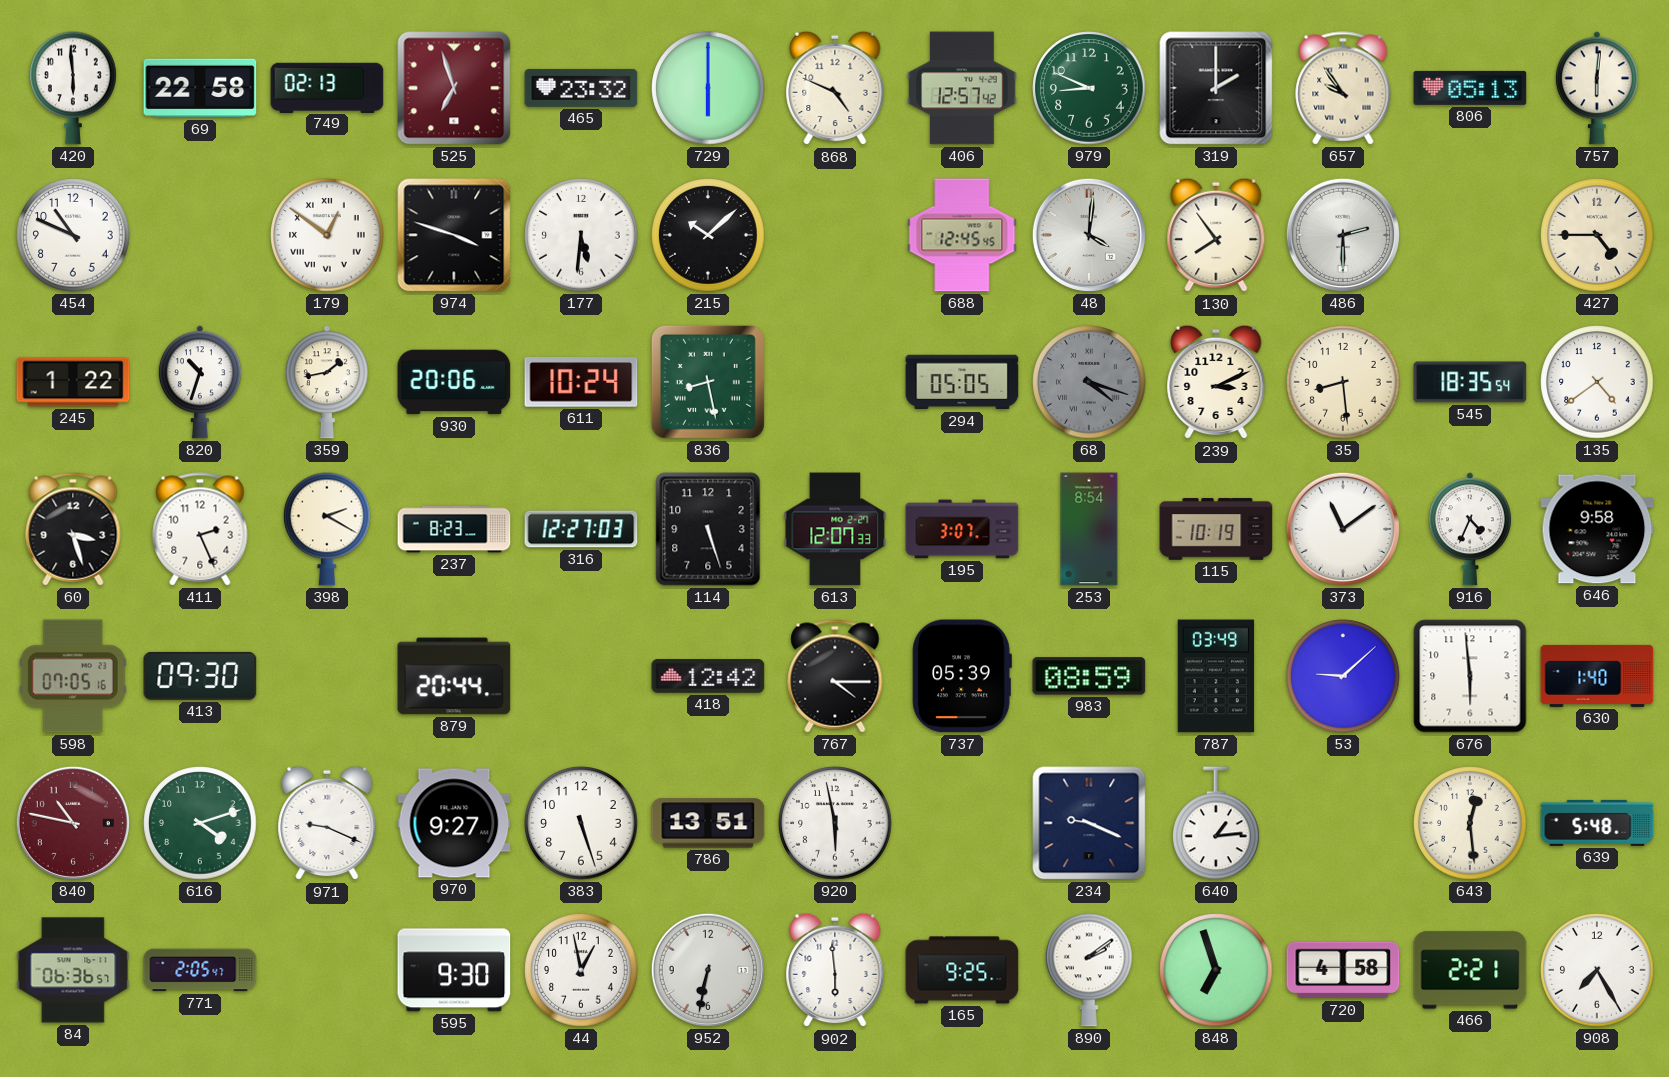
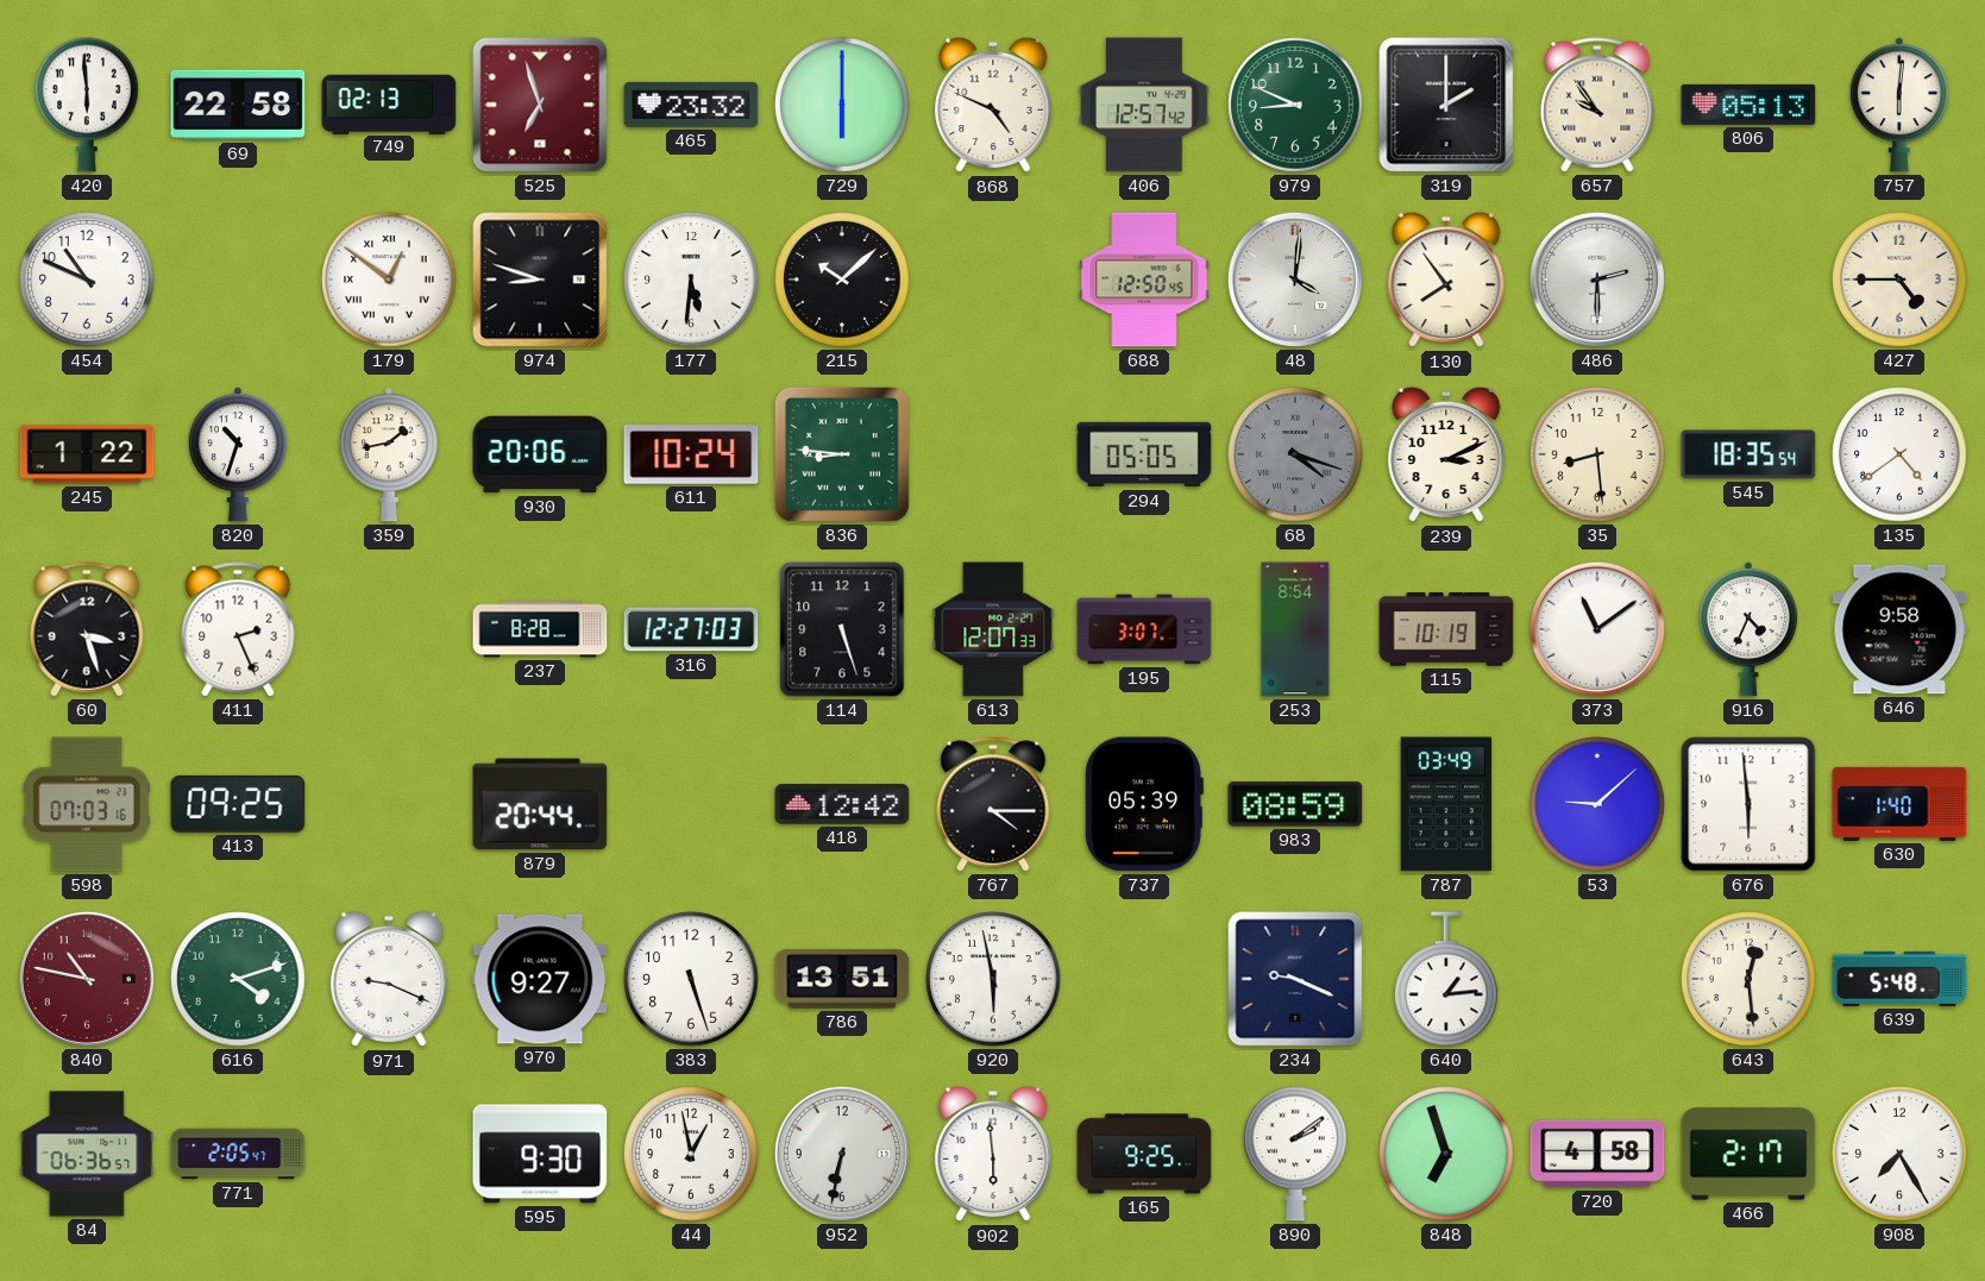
974: 3:48 -> 8:48
688: 12:45 -> 12:50
836: 8:28 -> 8:46
398: 2:20 -> none
237: 8:23 -> 8:28
598: 07:05 -> 07:03
413: 09:30 -> 09:25
466: 2:21 -> 2:17
